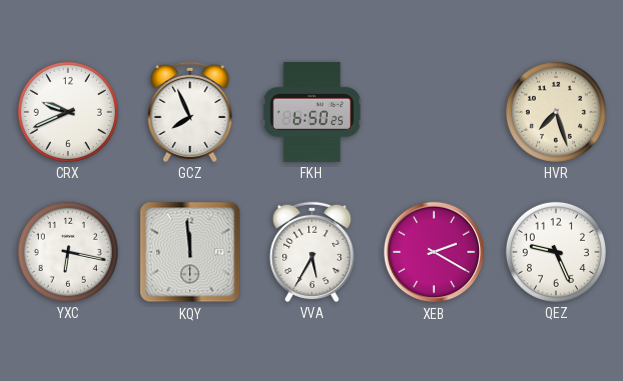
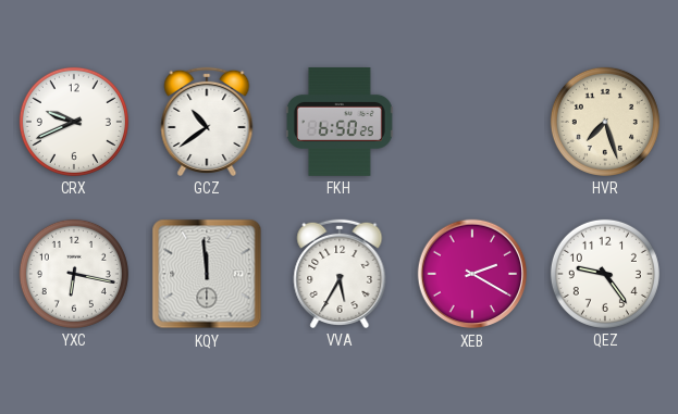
GCZ: 7:56 -> 10:39
QEZ: 9:26 -> 9:24
